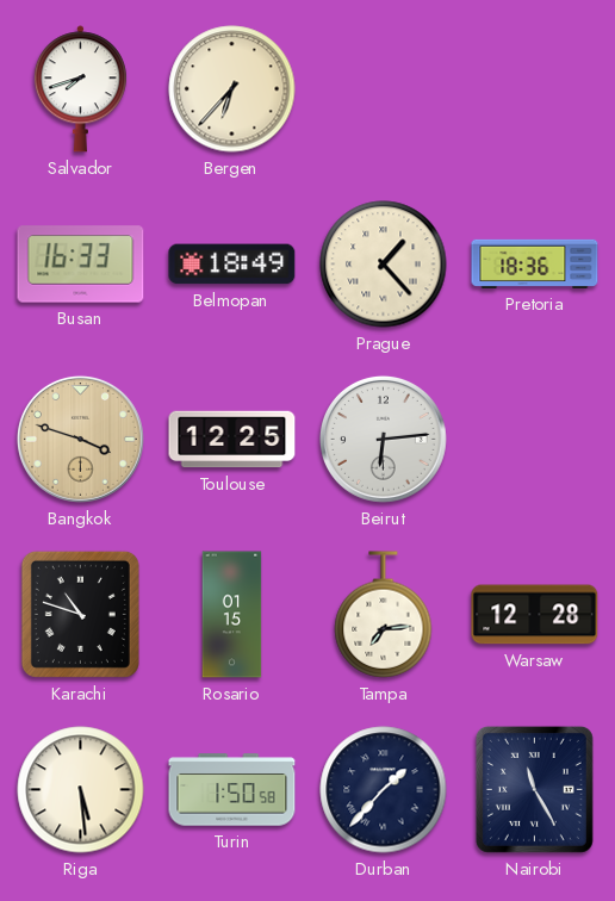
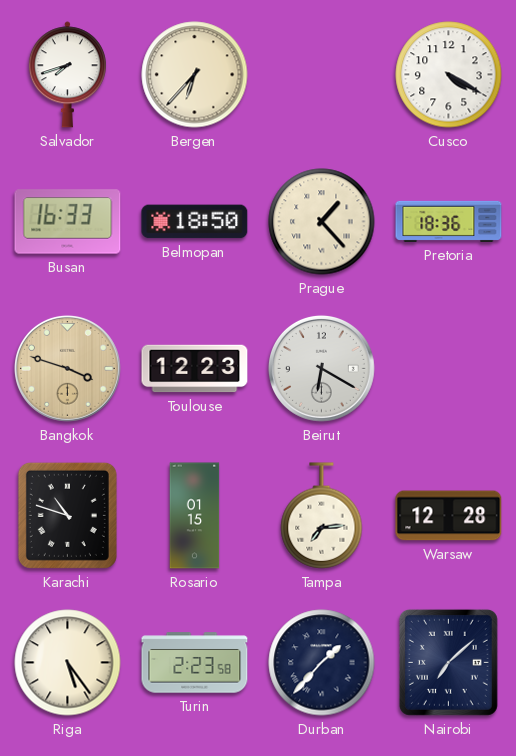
Cusco: none -> 4:20
Belmopan: 18:49 -> 18:50
Toulouse: 12:25 -> 12:23
Beirut: 6:14 -> 6:20
Riga: 5:29 -> 5:24
Turin: 1:50 -> 2:23
Nairobi: 11:25 -> 7:08
